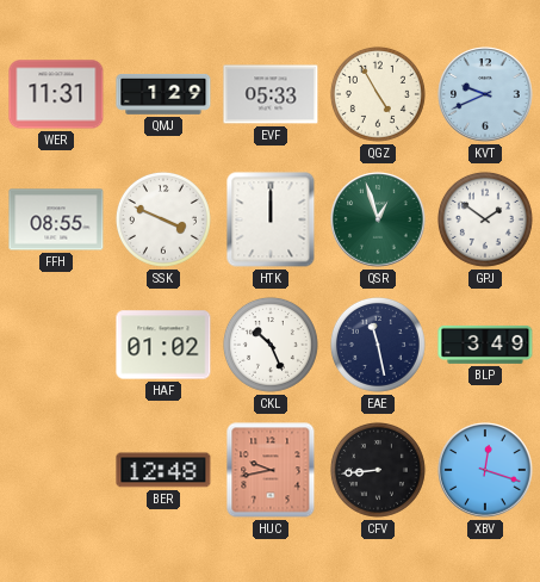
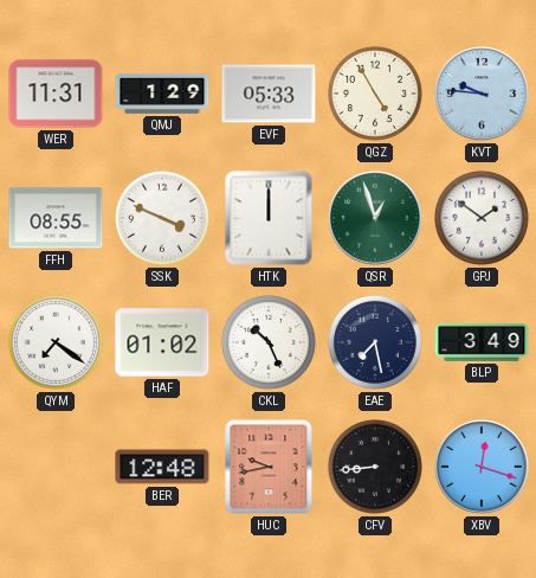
KVT: 9:41 -> 9:46
QYM: none -> 7:21
EAE: 11:28 -> 7:28
